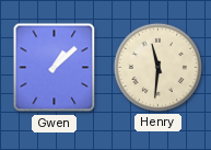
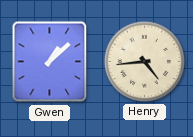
Henry: 11:31 -> 4:44
